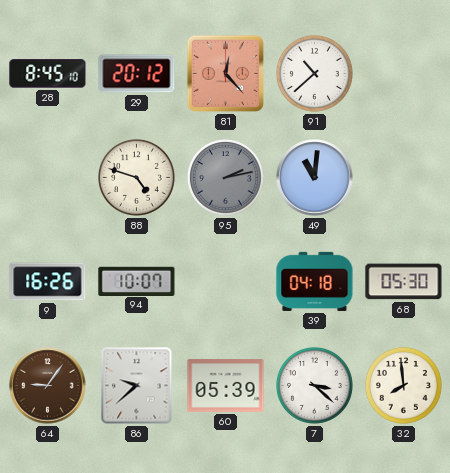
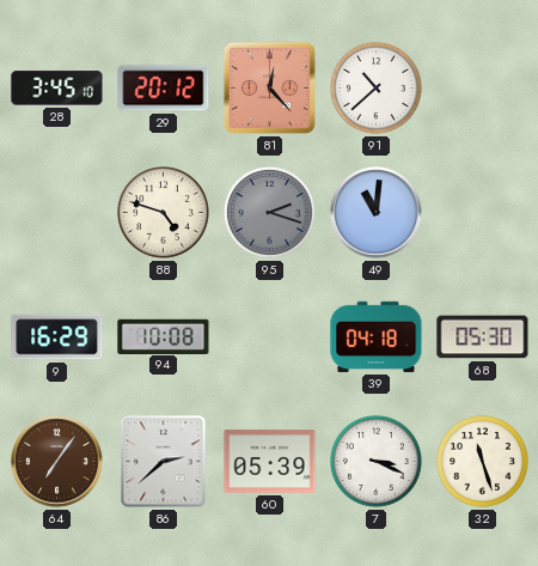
28: 8:45 -> 3:45
95: 2:13 -> 2:18
9: 16:26 -> 16:29
94: 10:07 -> 10:08
64: 9:06 -> 7:06
86: 9:38 -> 2:38
7: 3:22 -> 3:19
32: 7:59 -> 11:27
